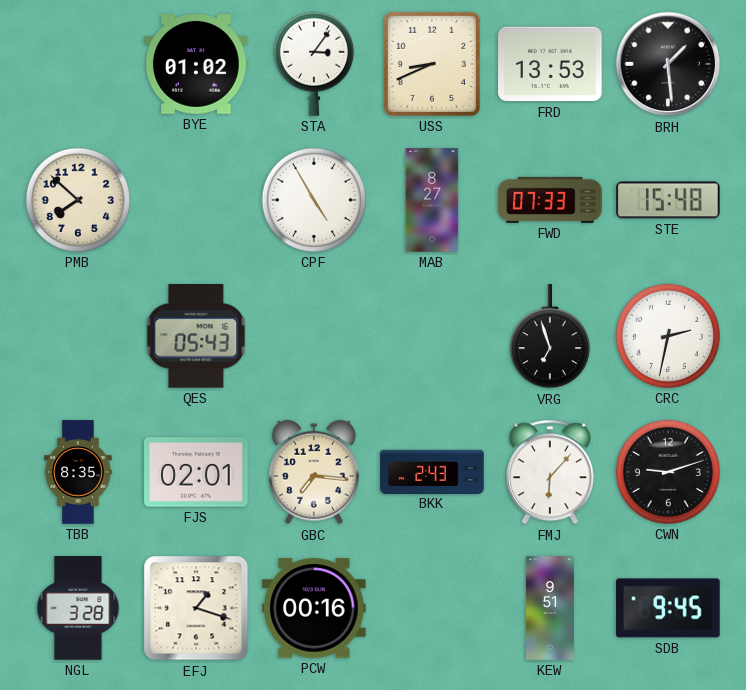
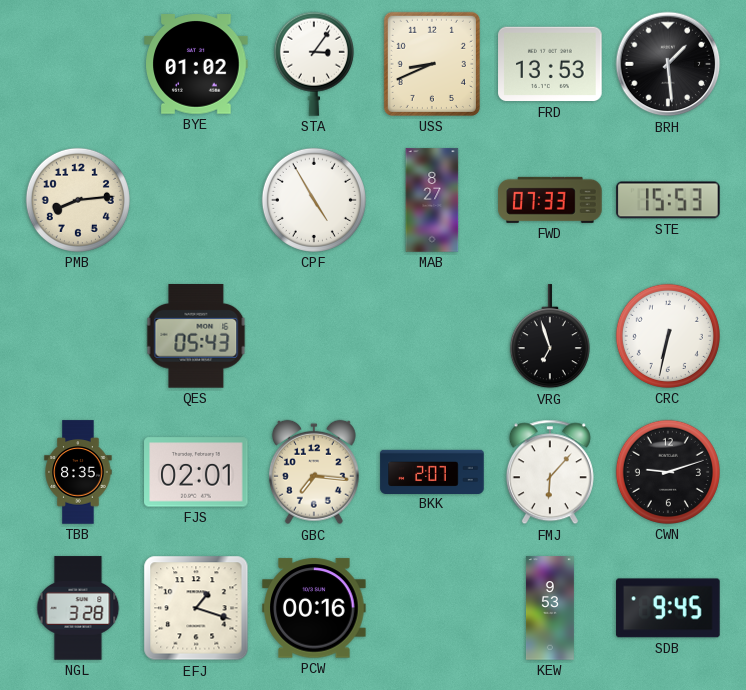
PMB: 7:52 -> 8:14
STE: 15:48 -> 15:53
CRC: 2:32 -> 6:32
BKK: 2:43 -> 2:07
KEW: 9:51 -> 9:53
